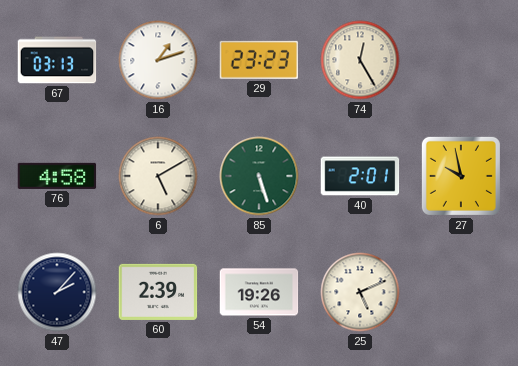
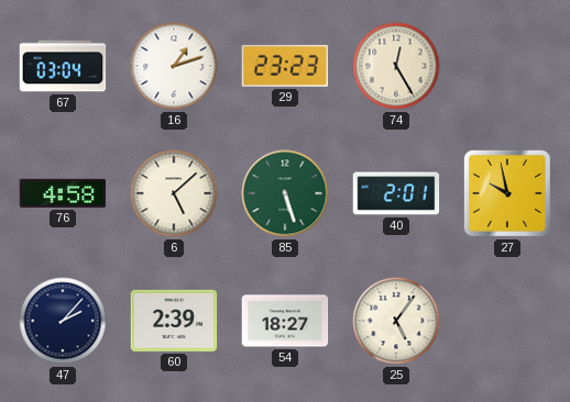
67: 03:13 -> 03:04
6: 5:10 -> 5:08
54: 19:26 -> 18:27
25: 5:11 -> 5:06
